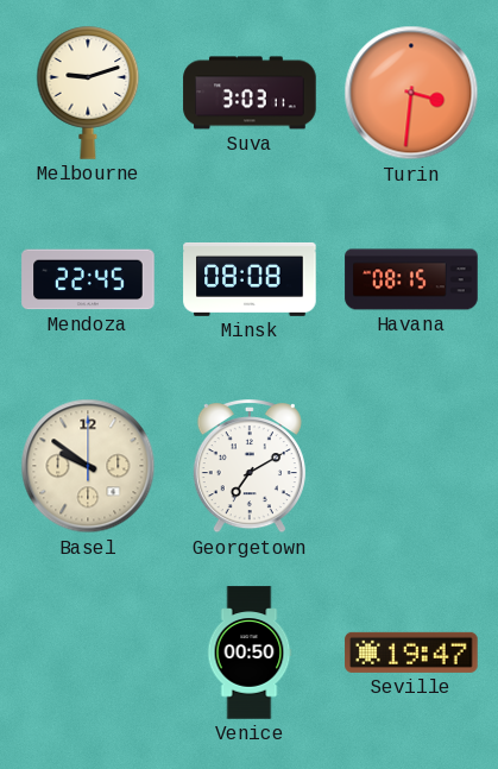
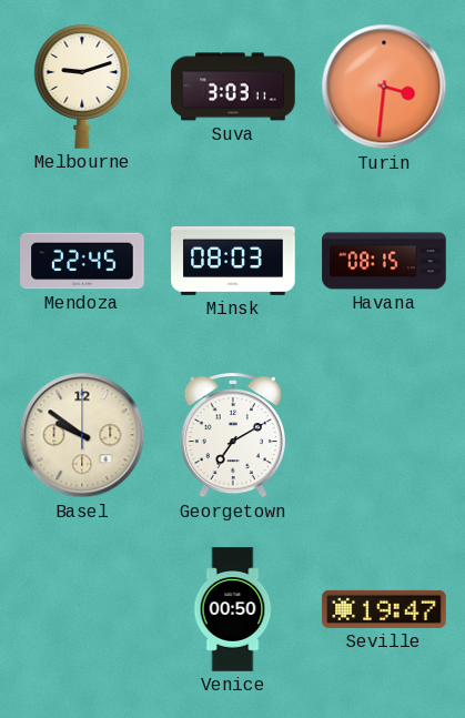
Minsk: 08:08 -> 08:03
